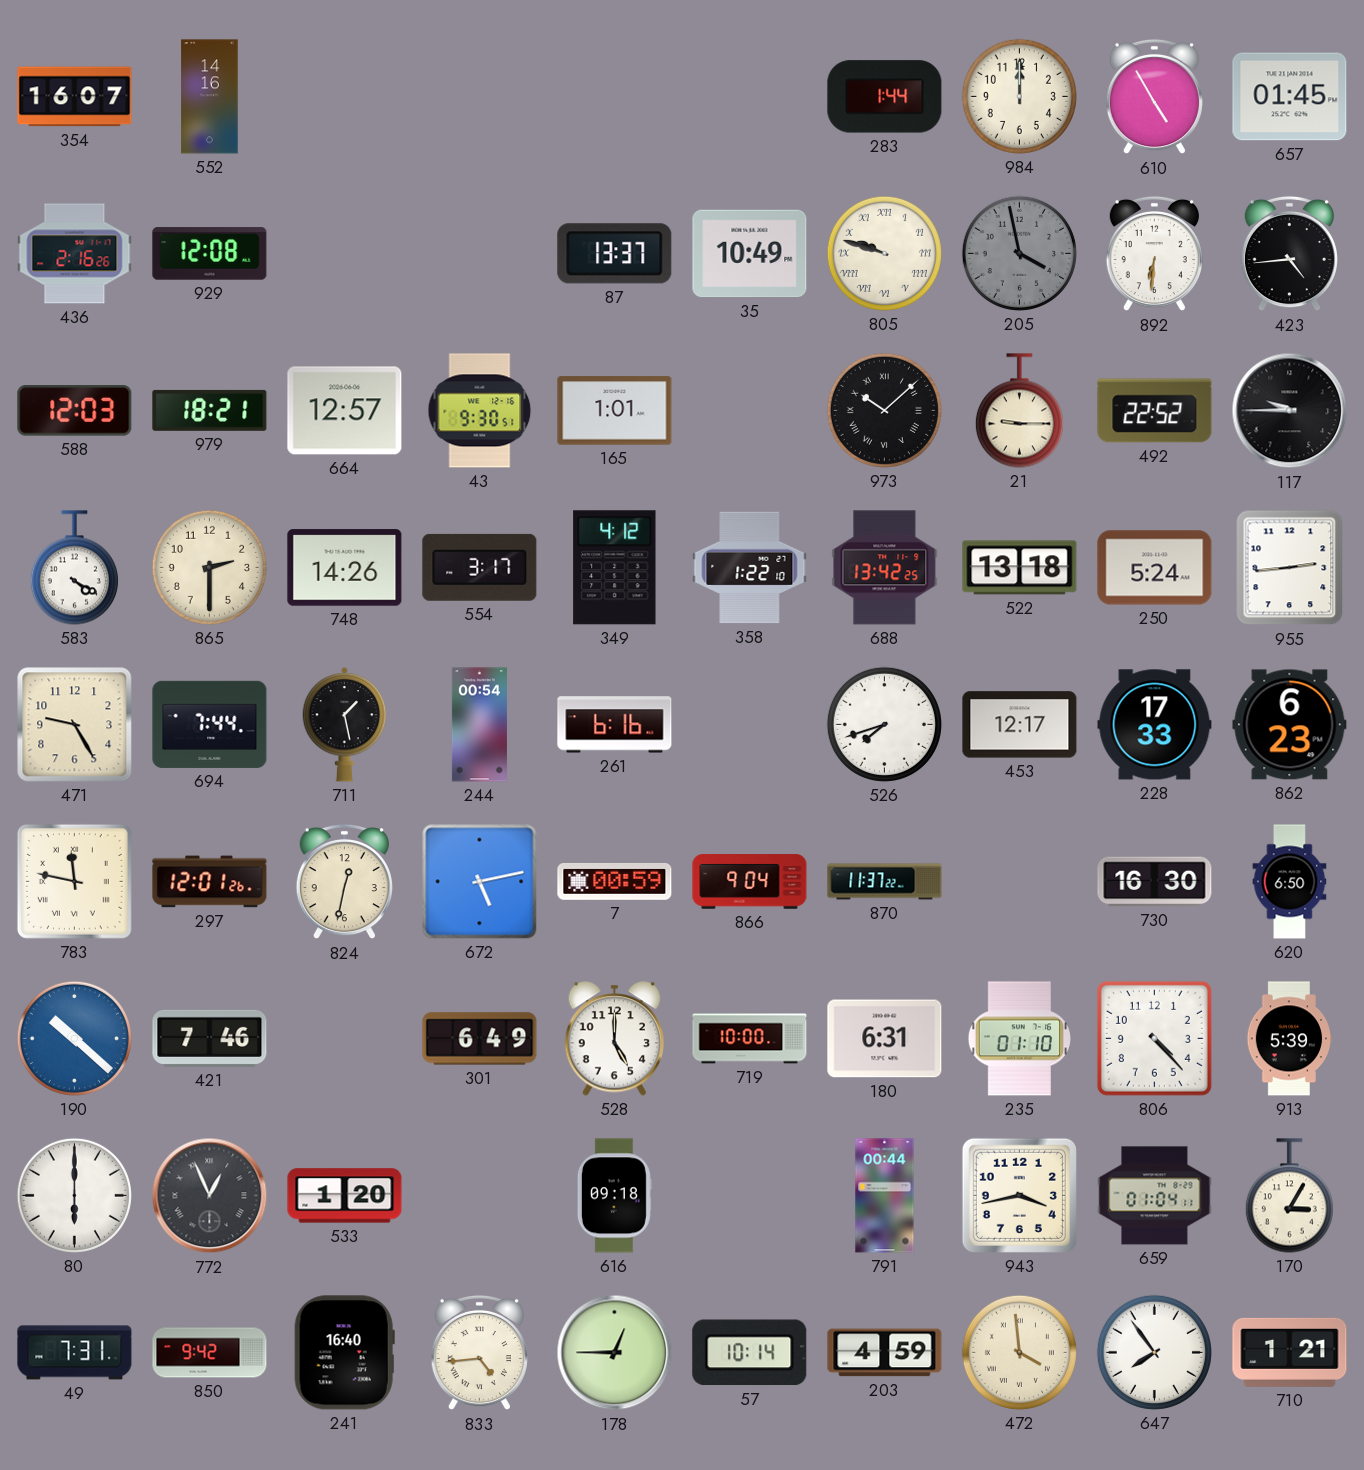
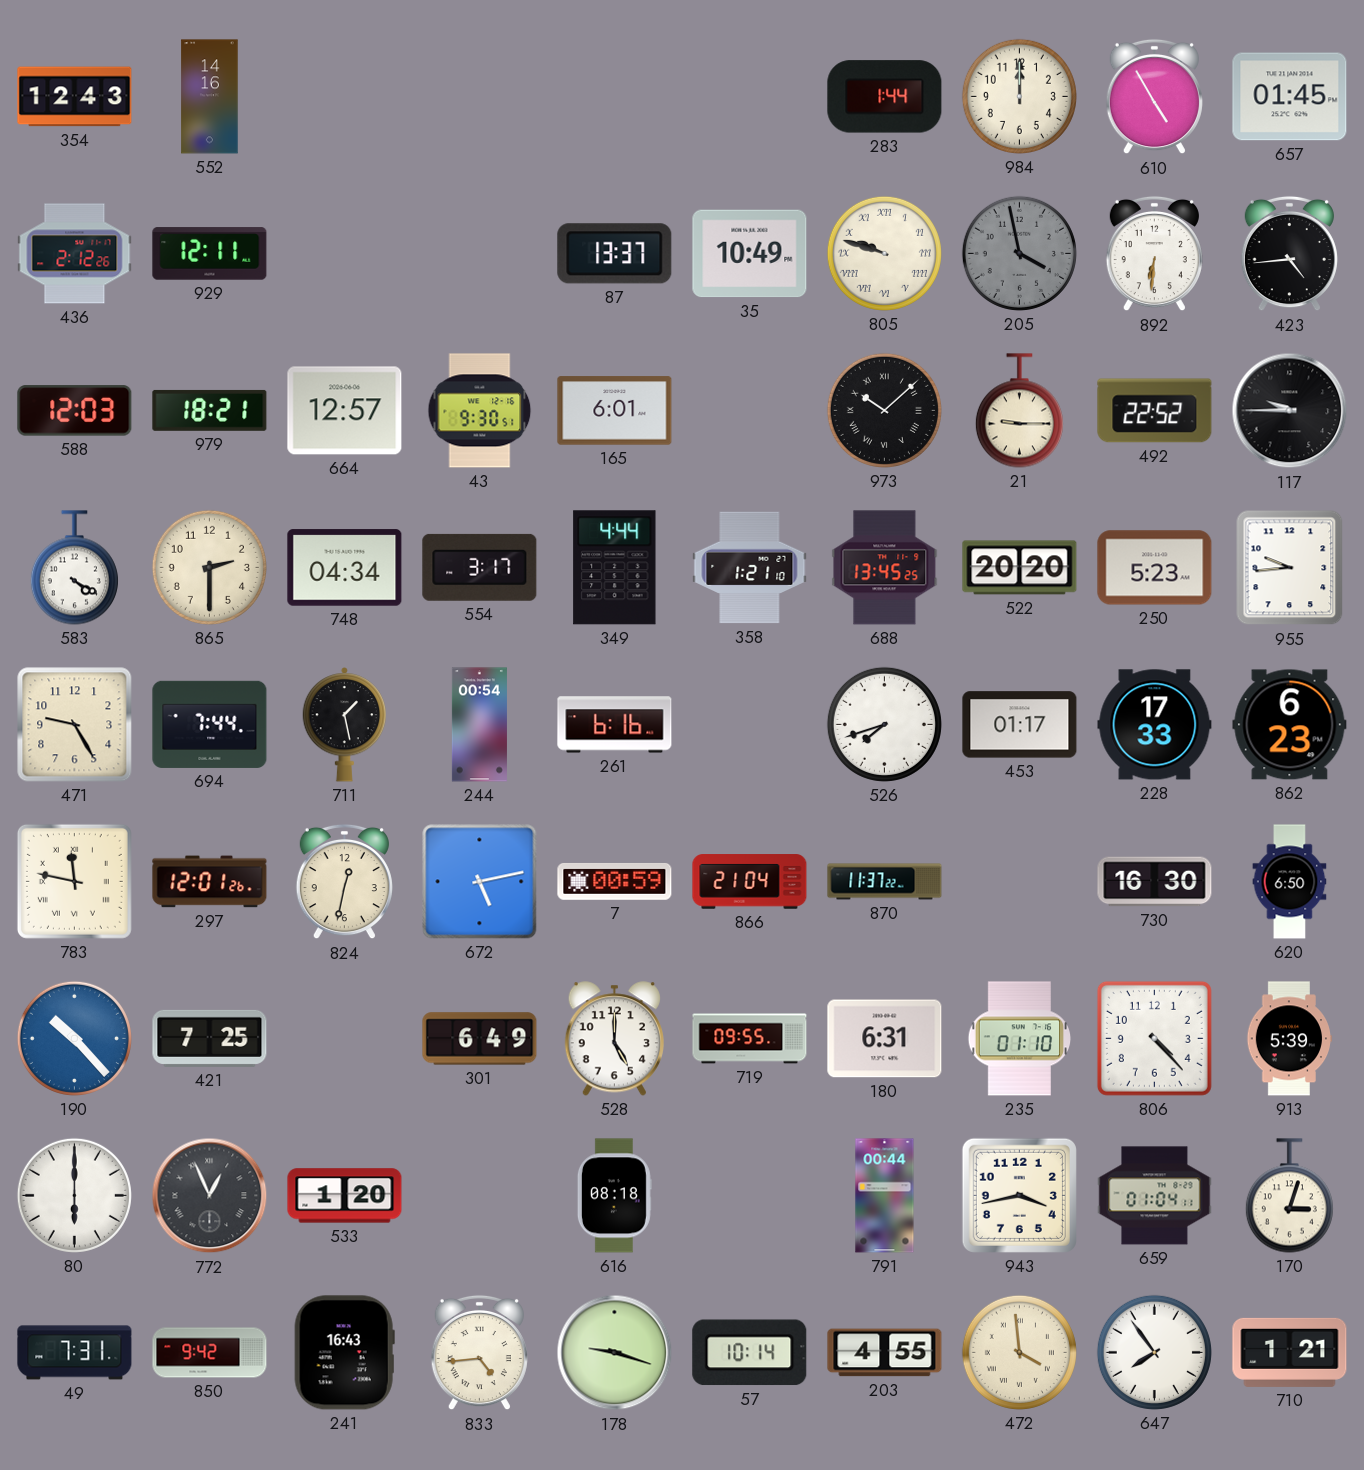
354: 16:07 -> 12:43
436: 2:16 -> 2:12
929: 12:08 -> 12:11
165: 1:01 -> 6:01
748: 14:26 -> 04:34
349: 4:12 -> 4:44
358: 1:22 -> 1:21
688: 13:42 -> 13:45
522: 13:18 -> 20:20
250: 5:24 -> 5:23
955: 2:44 -> 9:44
453: 12:17 -> 01:17
866: 9:04 -> 21:04
190: 10:22 -> 10:23
421: 7:46 -> 7:25
719: 10:00 -> 09:55
616: 09:18 -> 08:18
170: 3:05 -> 3:03
241: 16:40 -> 16:43
178: 12:45 -> 9:18
203: 4:59 -> 4:55
